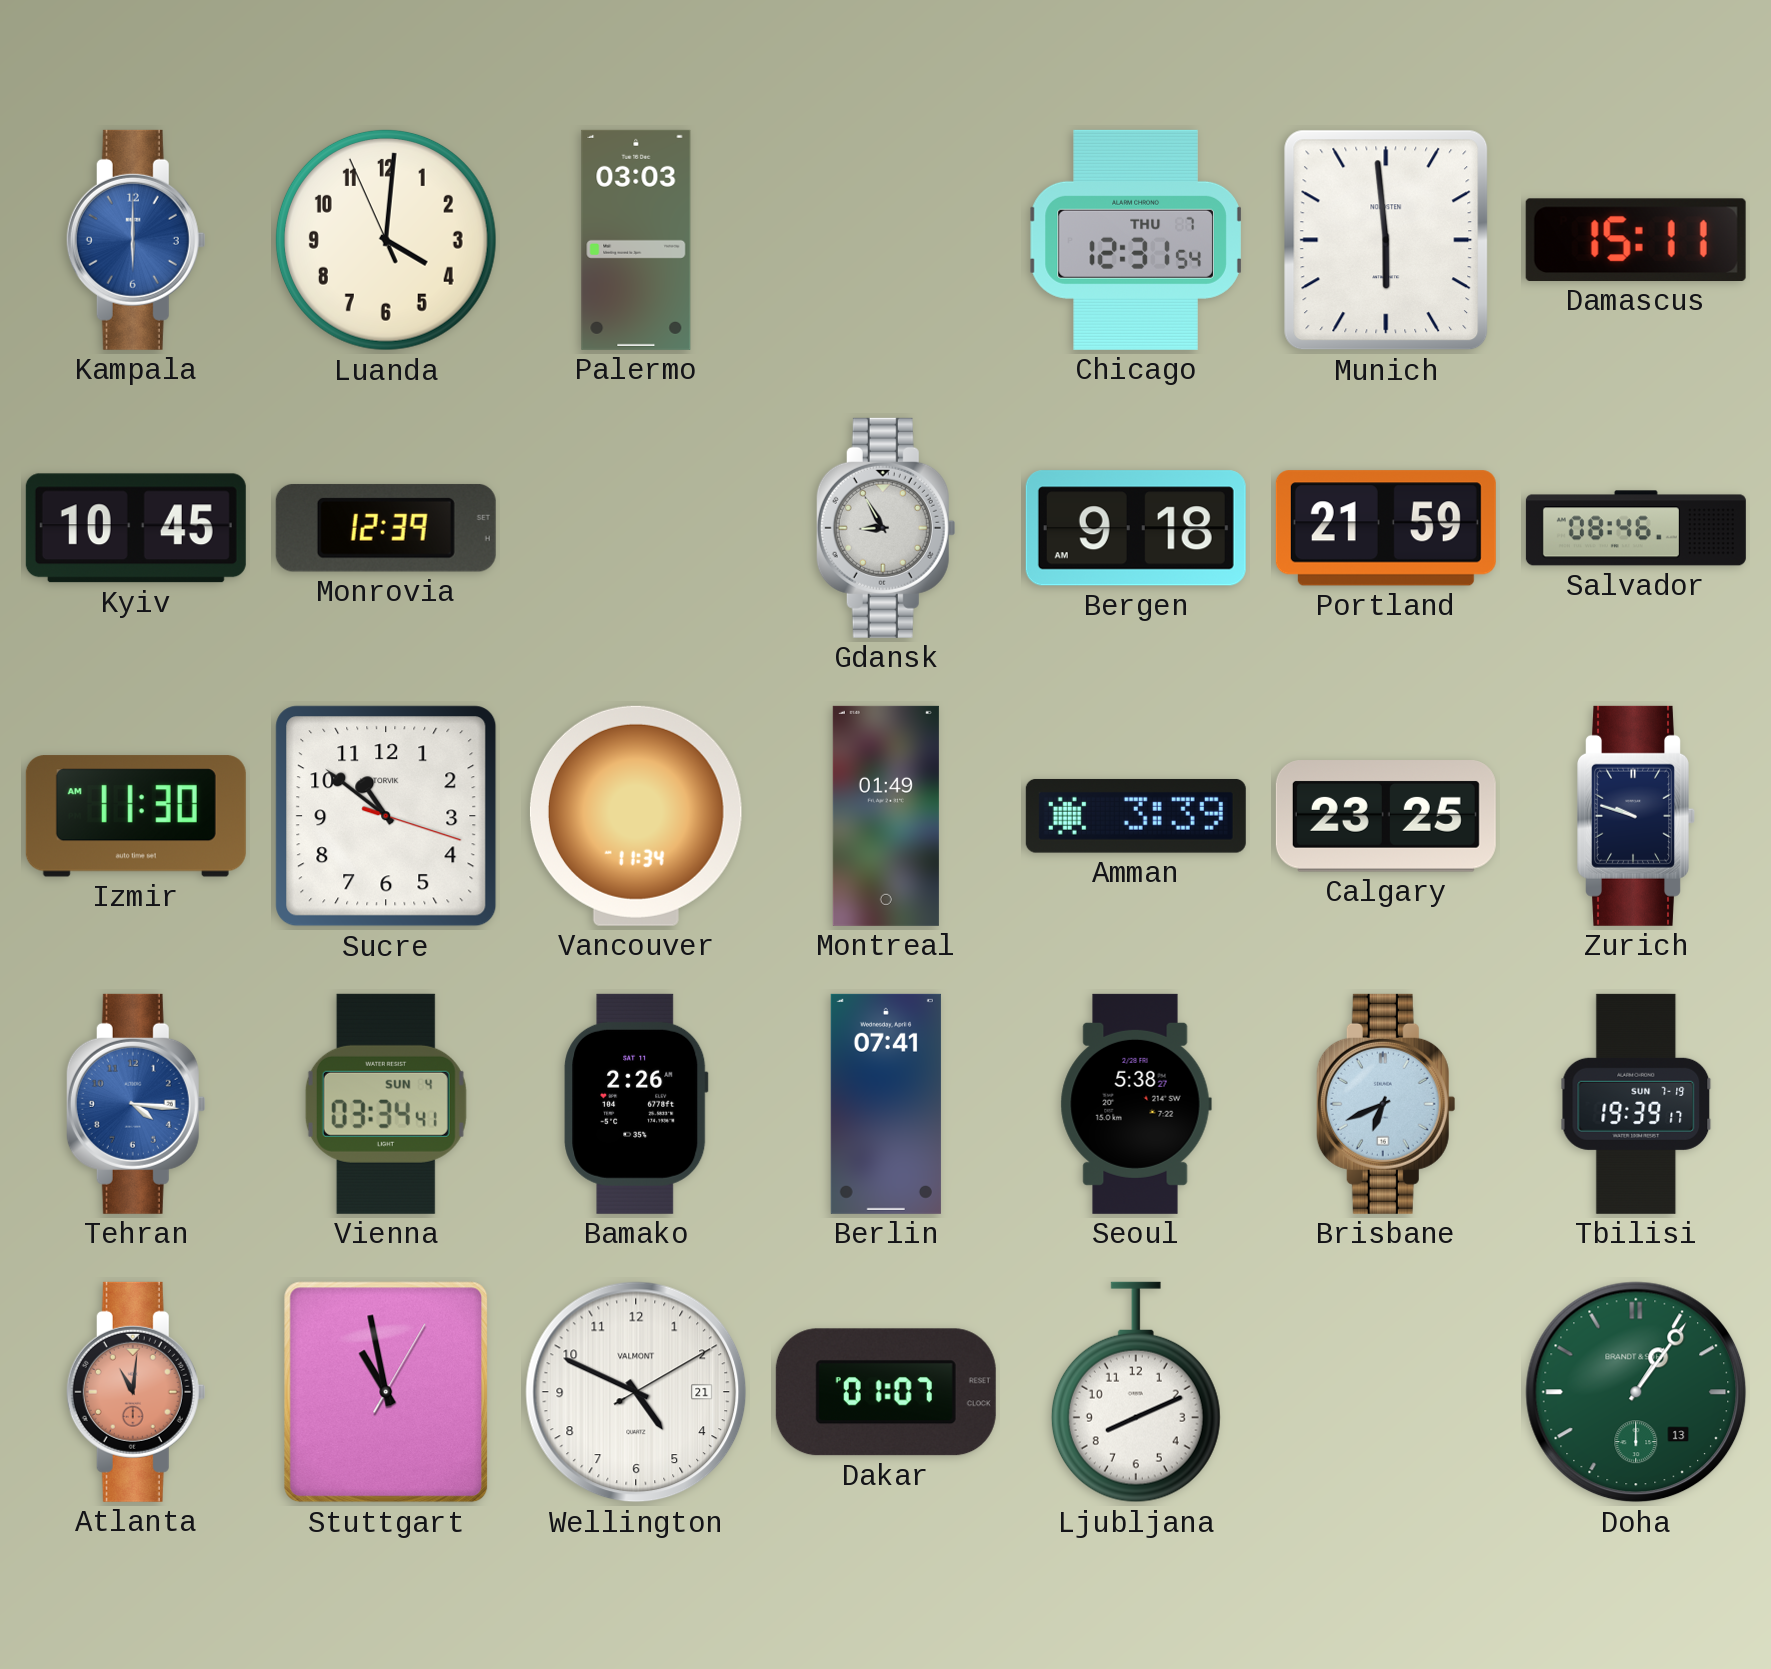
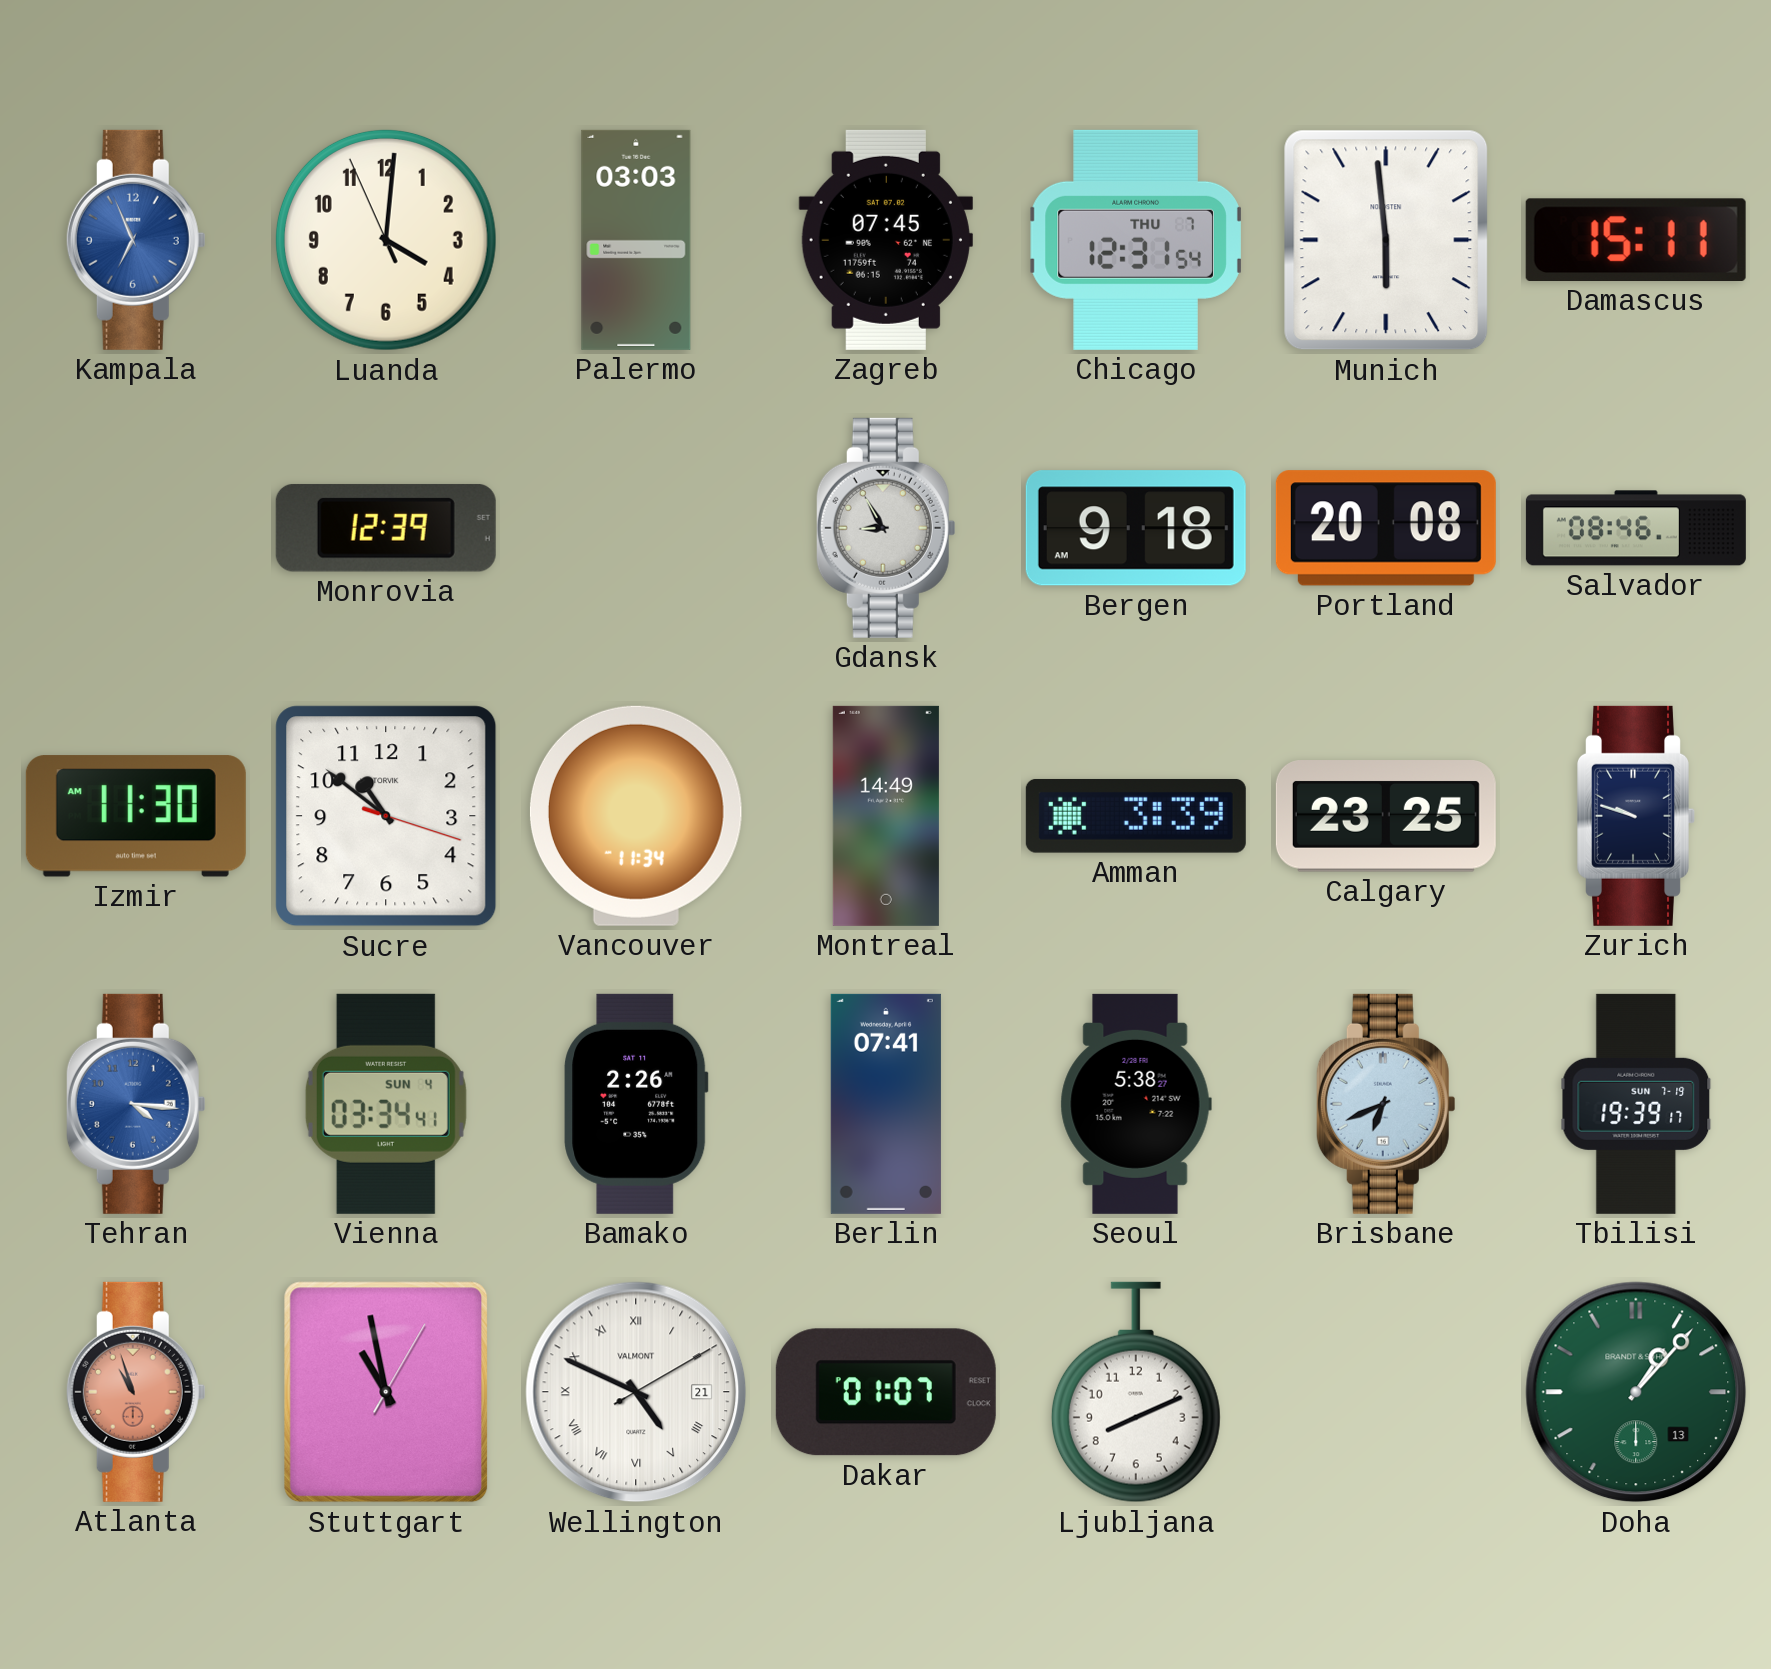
Kampala: 6:00 -> 6:56
Zagreb: none -> 07:45
Kyiv: 10:45 -> none
Portland: 21:59 -> 20:08
Montreal: 01:49 -> 14:49
Atlanta: 11:01 -> 10:57
Wellington numerals: Arabic -> Roman
Doha: 1:06 -> 1:07
